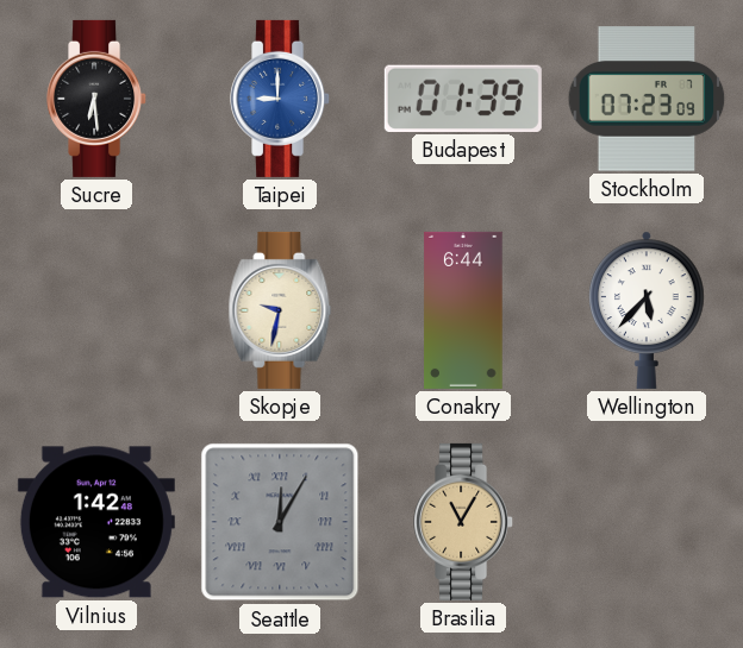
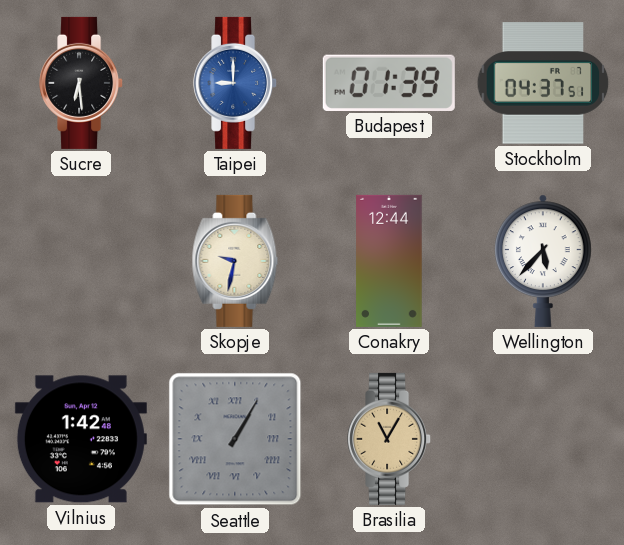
Stockholm: 07:23 -> 04:37
Conakry: 6:44 -> 12:44
Seattle: 12:05 -> 1:05
